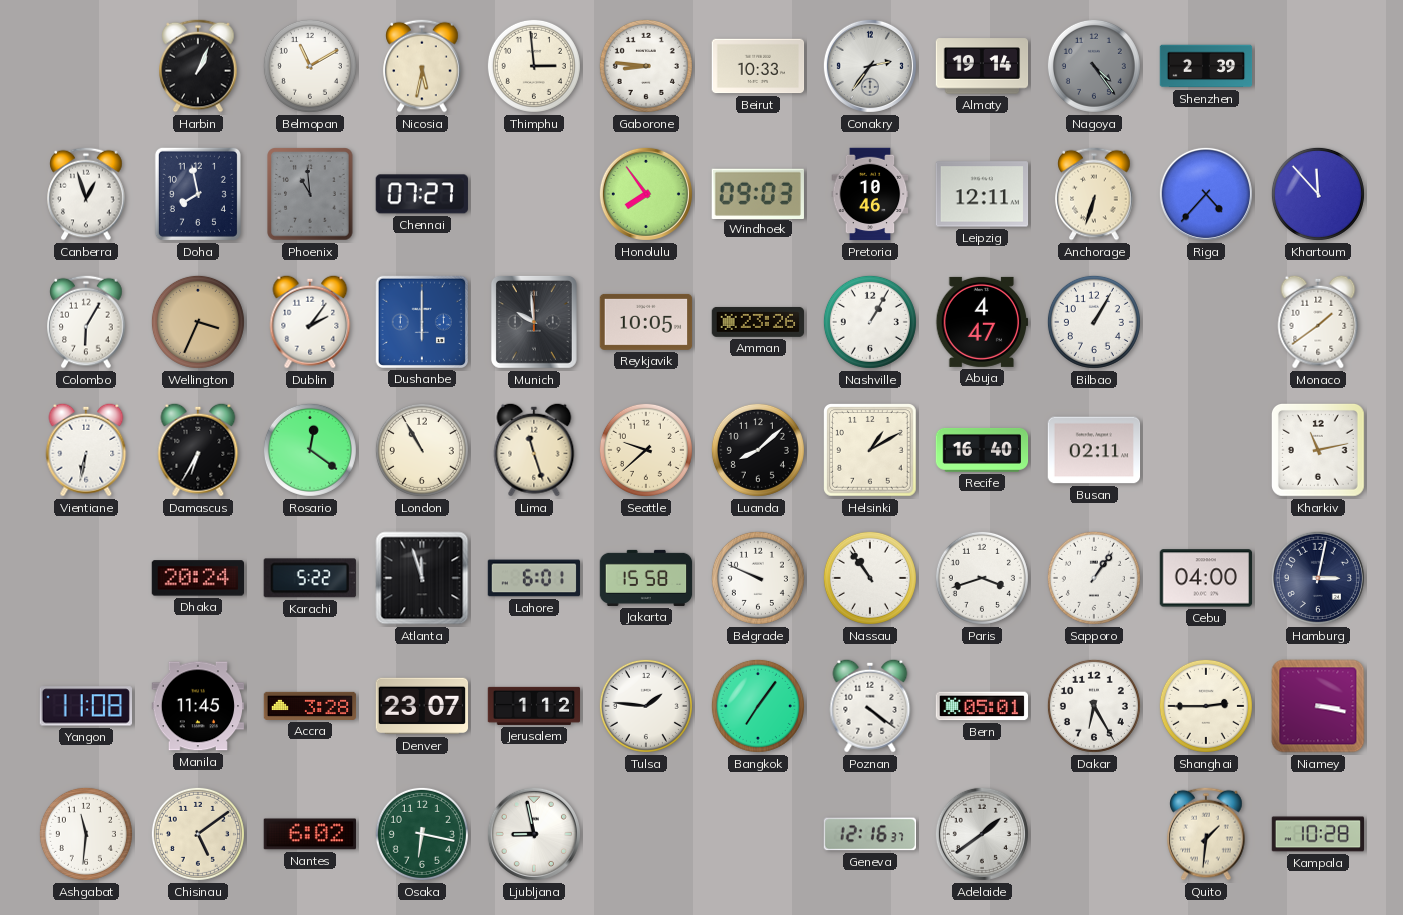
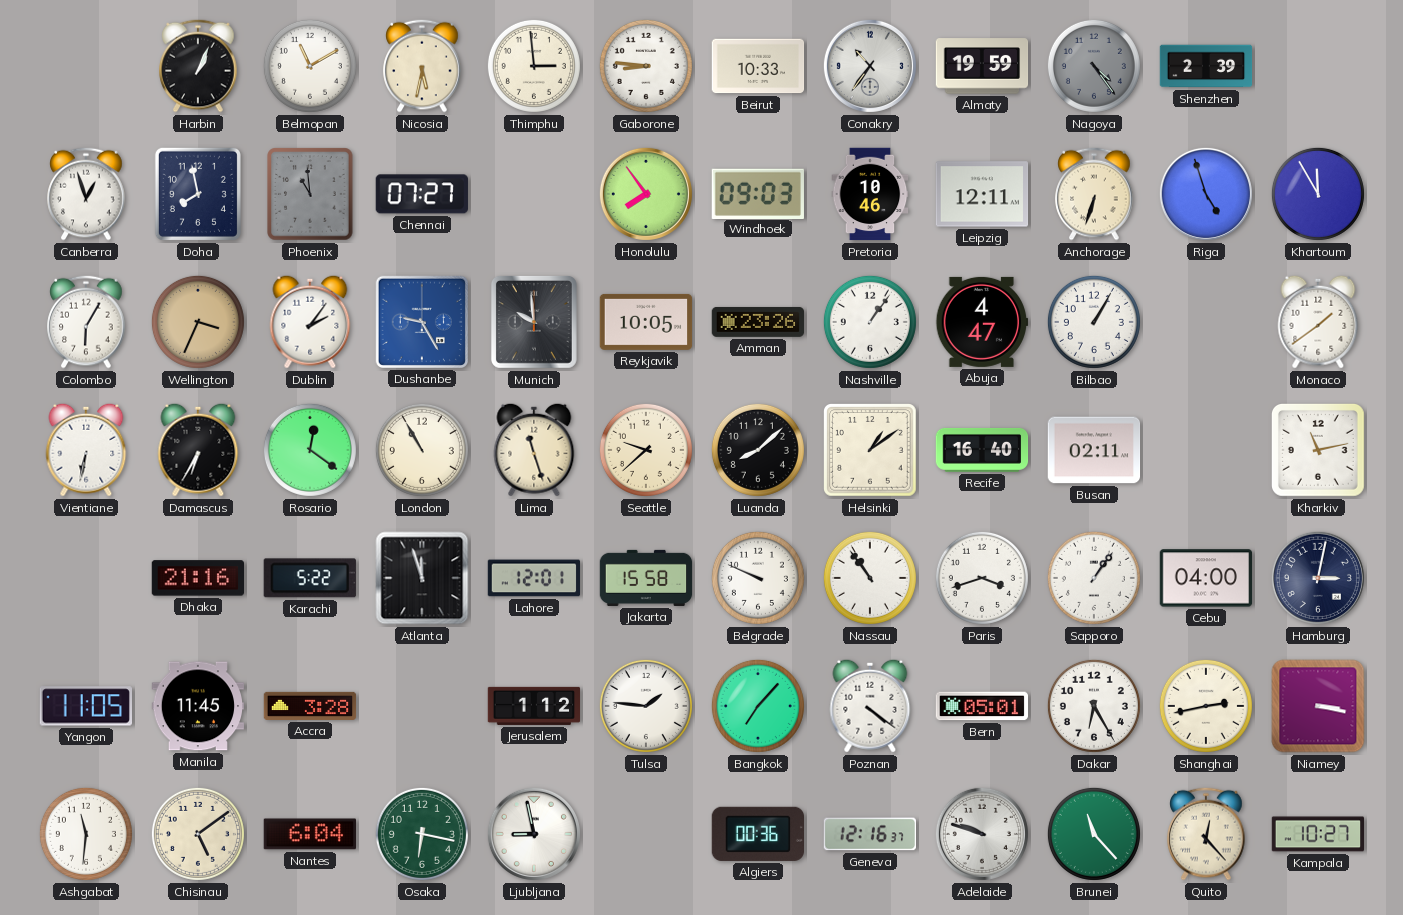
Conakry: 2:36 -> 10:36
Almaty: 19:14 -> 19:59
Riga: 4:37 -> 4:57
Khartoum: 11:53 -> 11:55
Dushanbe: 6:00 -> 9:25
Nashville: 1:05 -> 1:06
Helsinki: 1:10 -> 1:09
Dhaka: 20:24 -> 21:16
Lahore: 6:01 -> 12:01
Yangon: 11:08 -> 11:05
Denver: 23:07 -> none
Bangkok: 7:06 -> 7:07
Shanghai: 2:45 -> 2:43
Nantes: 6:02 -> 6:04
Algiers: none -> 00:36
Adelaide: 1:39 -> 9:48
Brunei: none -> 11:23
Quito: 1:31 -> 12:23
Kampala: 10:28 -> 10:27
